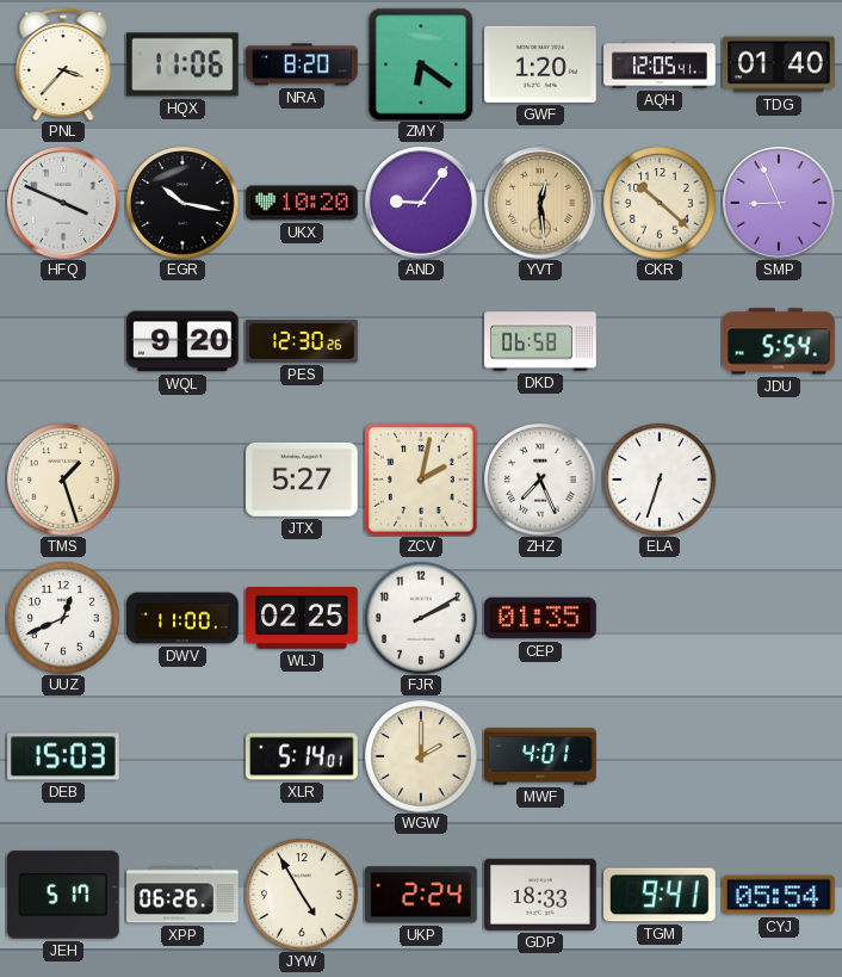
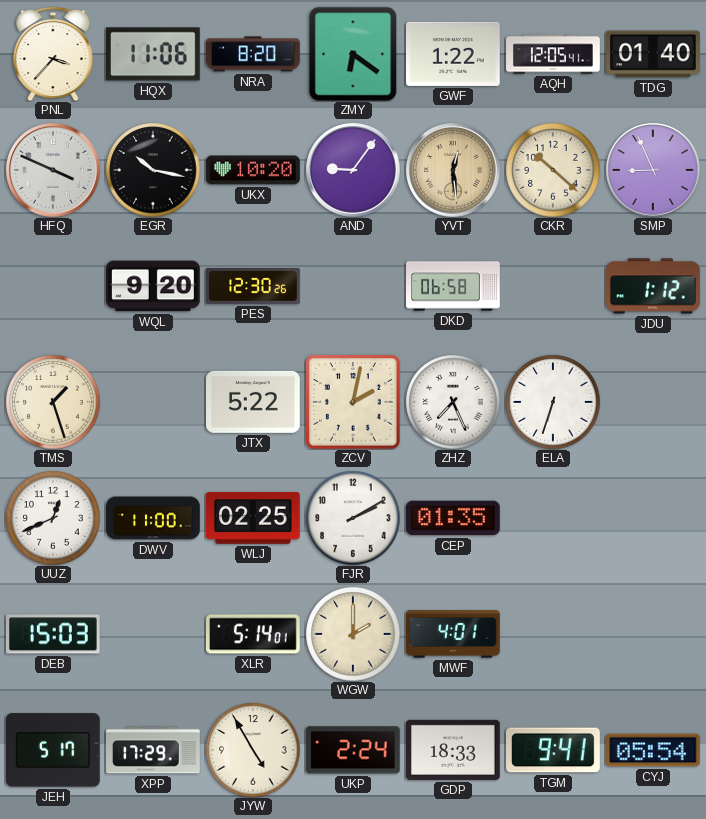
GWF: 1:20 -> 1:22
JDU: 5:54 -> 1:12
JTX: 5:27 -> 5:22
XPP: 06:26 -> 17:29
